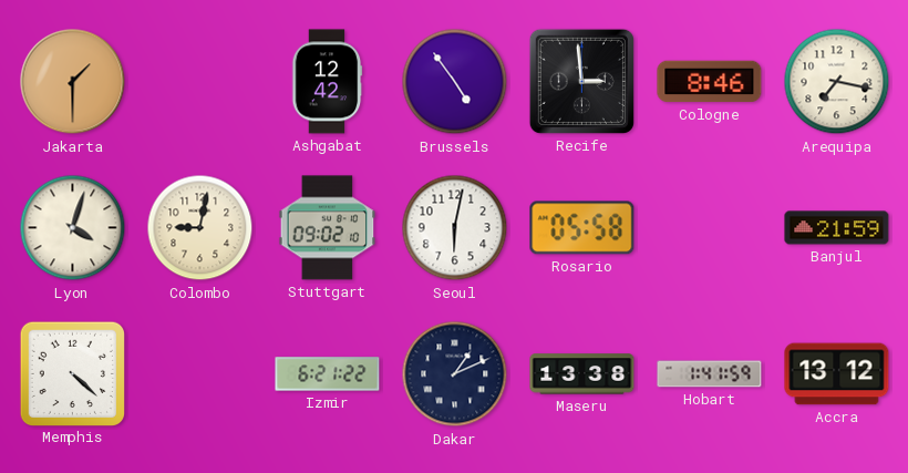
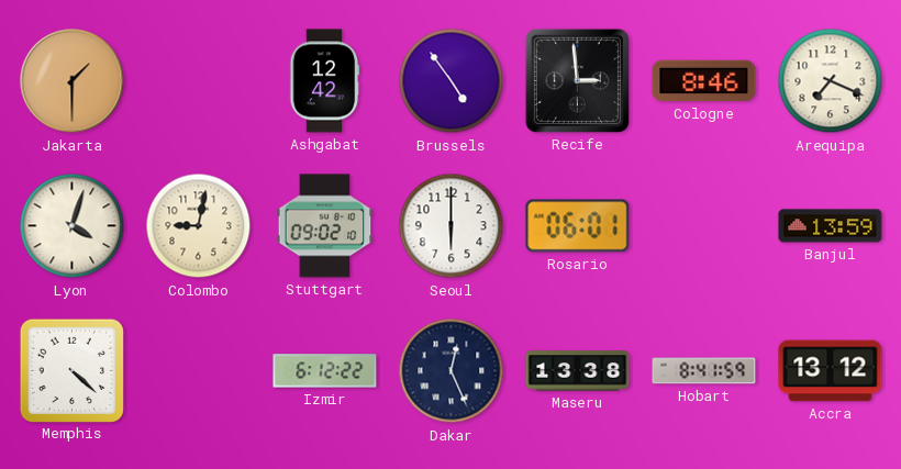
Arequipa: 7:17 -> 7:19
Seoul: 6:02 -> 6:00
Rosario: 05:58 -> 06:01
Banjul: 21:59 -> 13:59
Izmir: 6:21 -> 6:12
Dakar: 1:11 -> 12:26
Hobart: 1:41 -> 8:41
